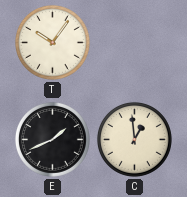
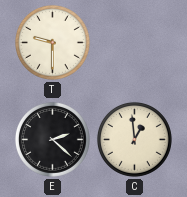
T: 10:06 -> 9:30
E: 1:41 -> 2:22
